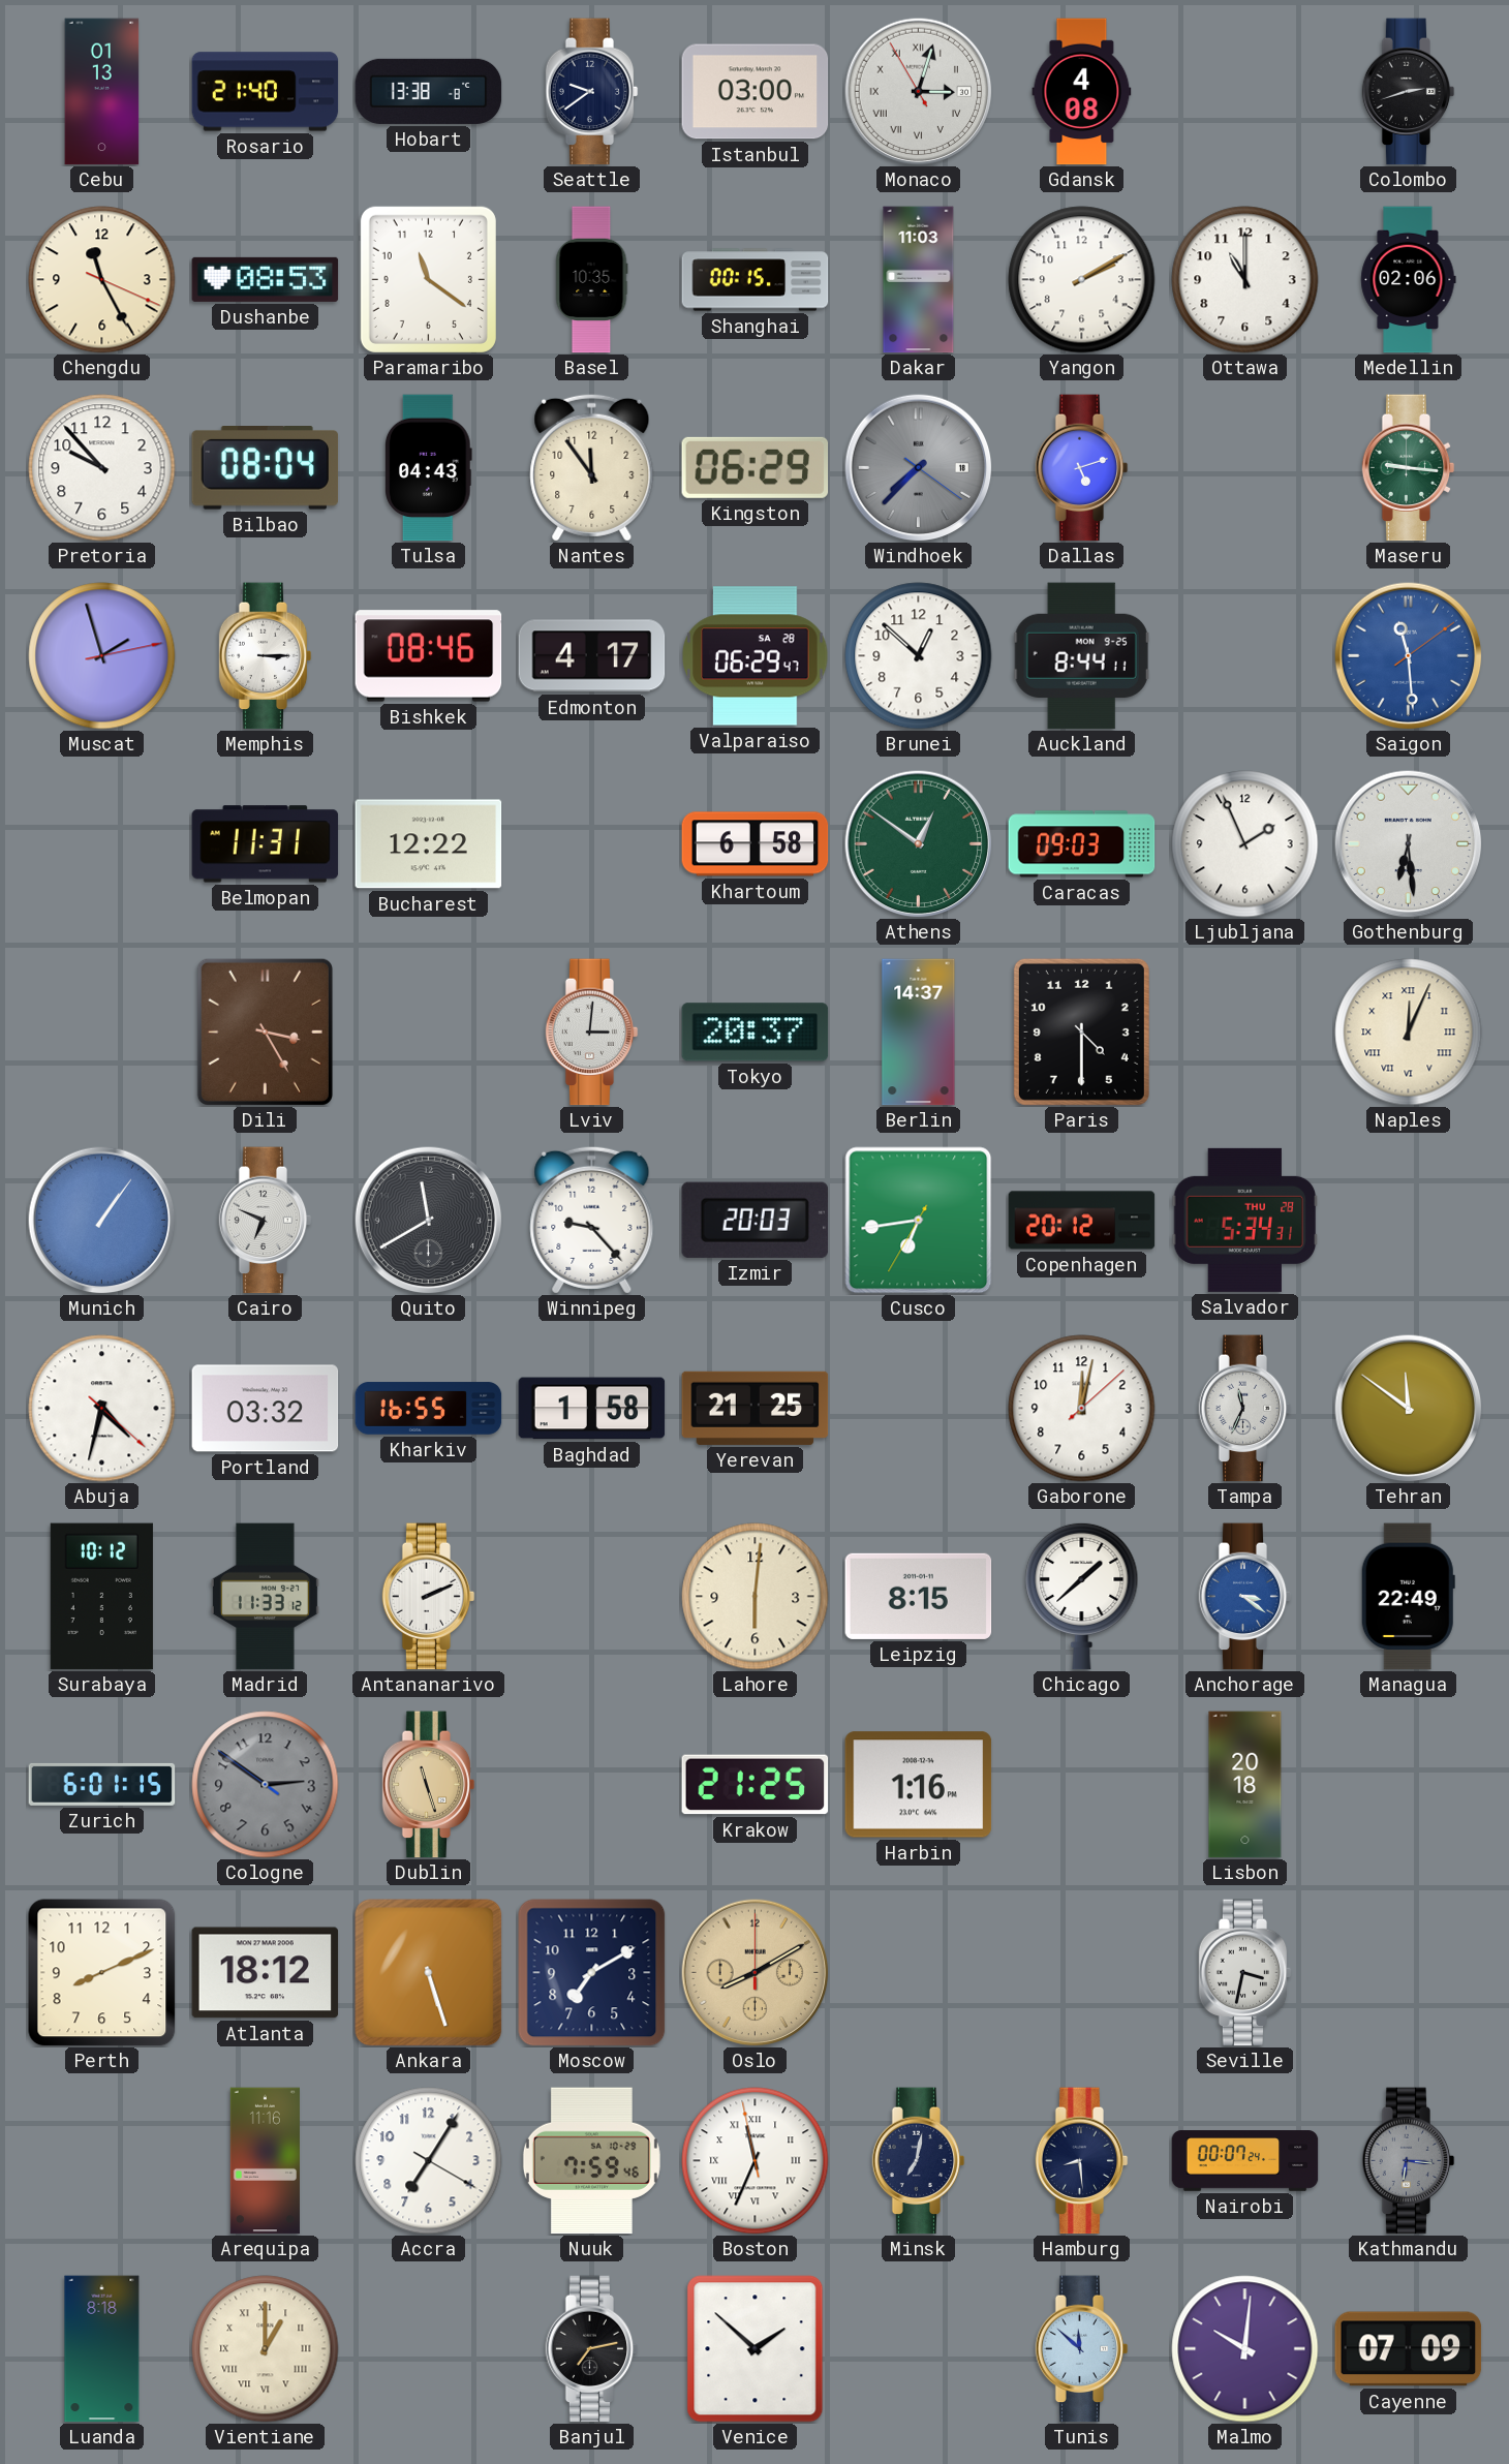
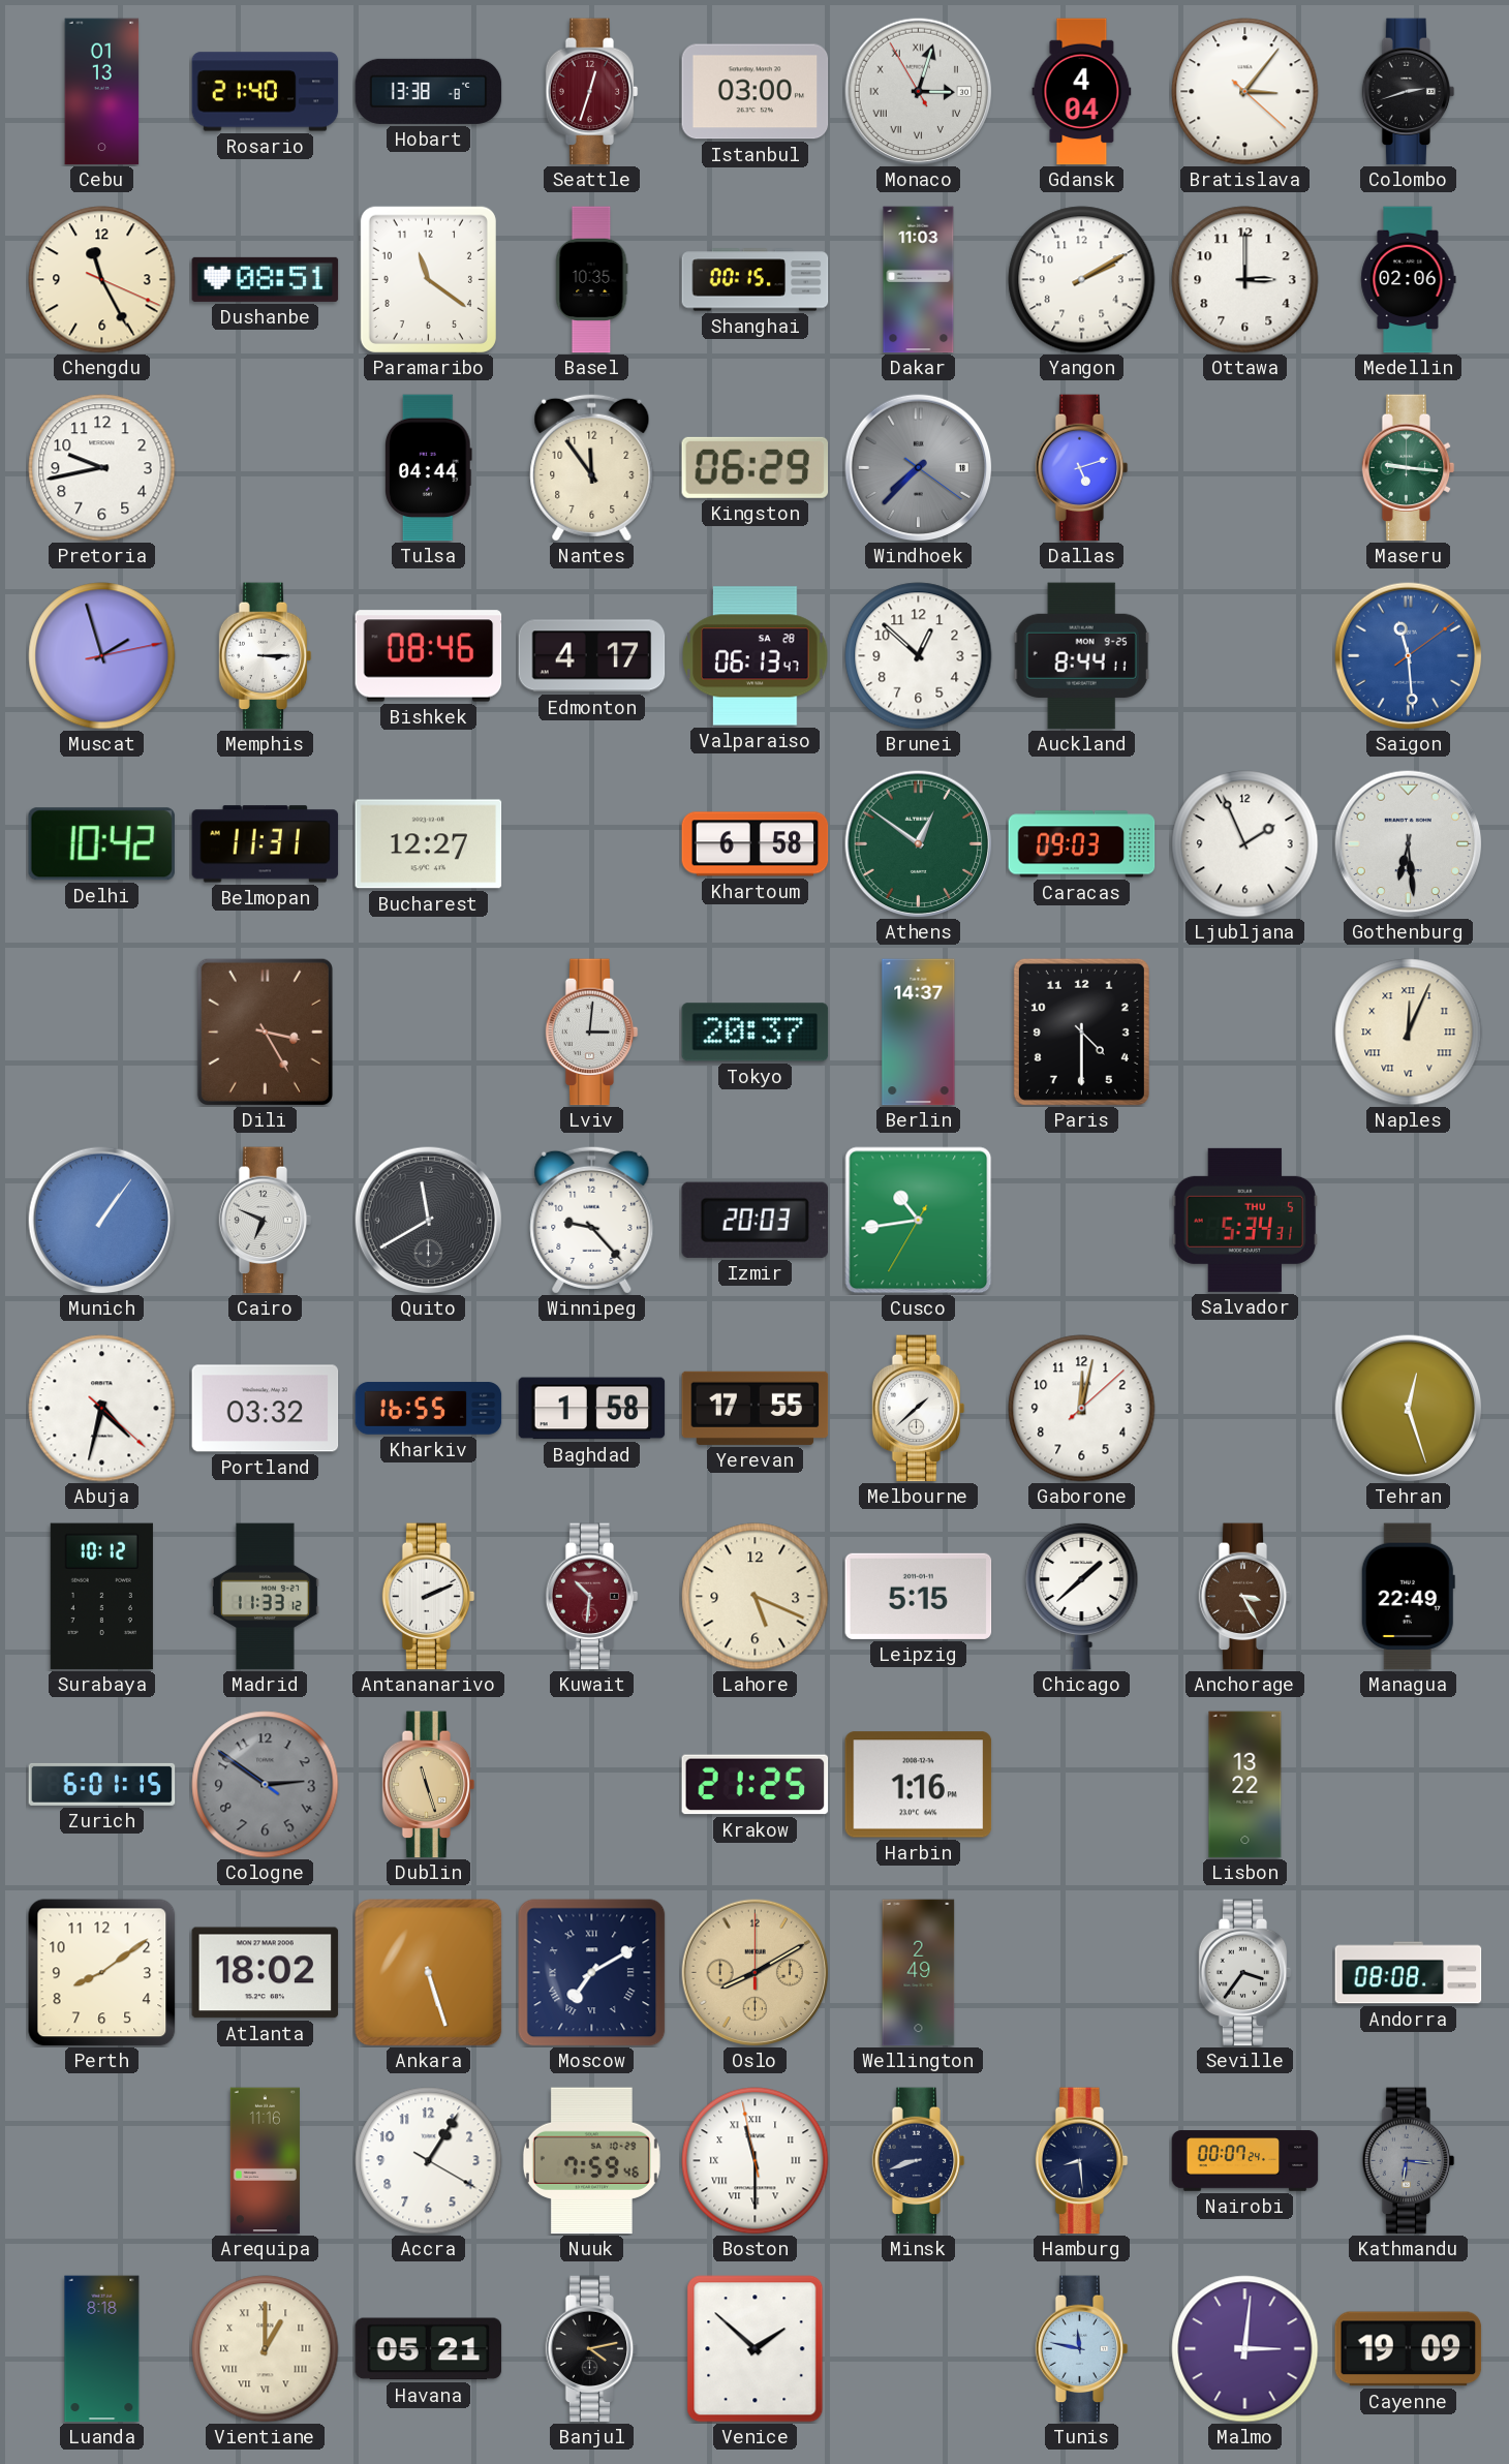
Seattle: 9:39 -> 12:33
Seattle dial: navy -> burgundy
Gdansk: 4:08 -> 4:04
Bratislava: none -> 3:06
Dushanbe: 08:53 -> 08:51
Ottawa: 11:00 -> 3:00
Pretoria: 9:53 -> 9:43
Bilbao: 08:04 -> none
Tulsa: 04:43 -> 04:44
Valparaiso: 06:29 -> 06:13
Delhi: none -> 10:42
Bucharest: 12:22 -> 12:27
Cusco: 6:43 -> 10:43
Copenhagen: 20:12 -> none
Salvador date: THU 28 -> THU 5
Yerevan: 21:25 -> 17:55
Melbourne: none -> 1:38
Tampa: 11:34 -> none
Tehran: 11:51 -> 12:27
Kuwait: none -> 10:31
Lahore: 6:01 -> 5:19
Leipzig: 8:15 -> 5:15
Anchorage: 3:21 -> 3:25
Anchorage dial: blue -> brown
Lisbon: 20:18 -> 13:22
Perth: 8:11 -> 8:09
Atlanta: 18:12 -> 18:02
Moscow numerals: Arabic -> Roman
Wellington: none -> 2:49
Seville: 3:32 -> 3:36
Andorra: none -> 08:08
Accra: 7:05 -> 1:05
Boston: 11:33 -> 11:29
Minsk: 7:02 -> 8:42
Havana: none -> 05:21
Banjul: 7:13 -> 4:13
Tunis: 11:52 -> 11:47
Malmo: 10:01 -> 3:01
Cayenne: 07:09 -> 19:09
